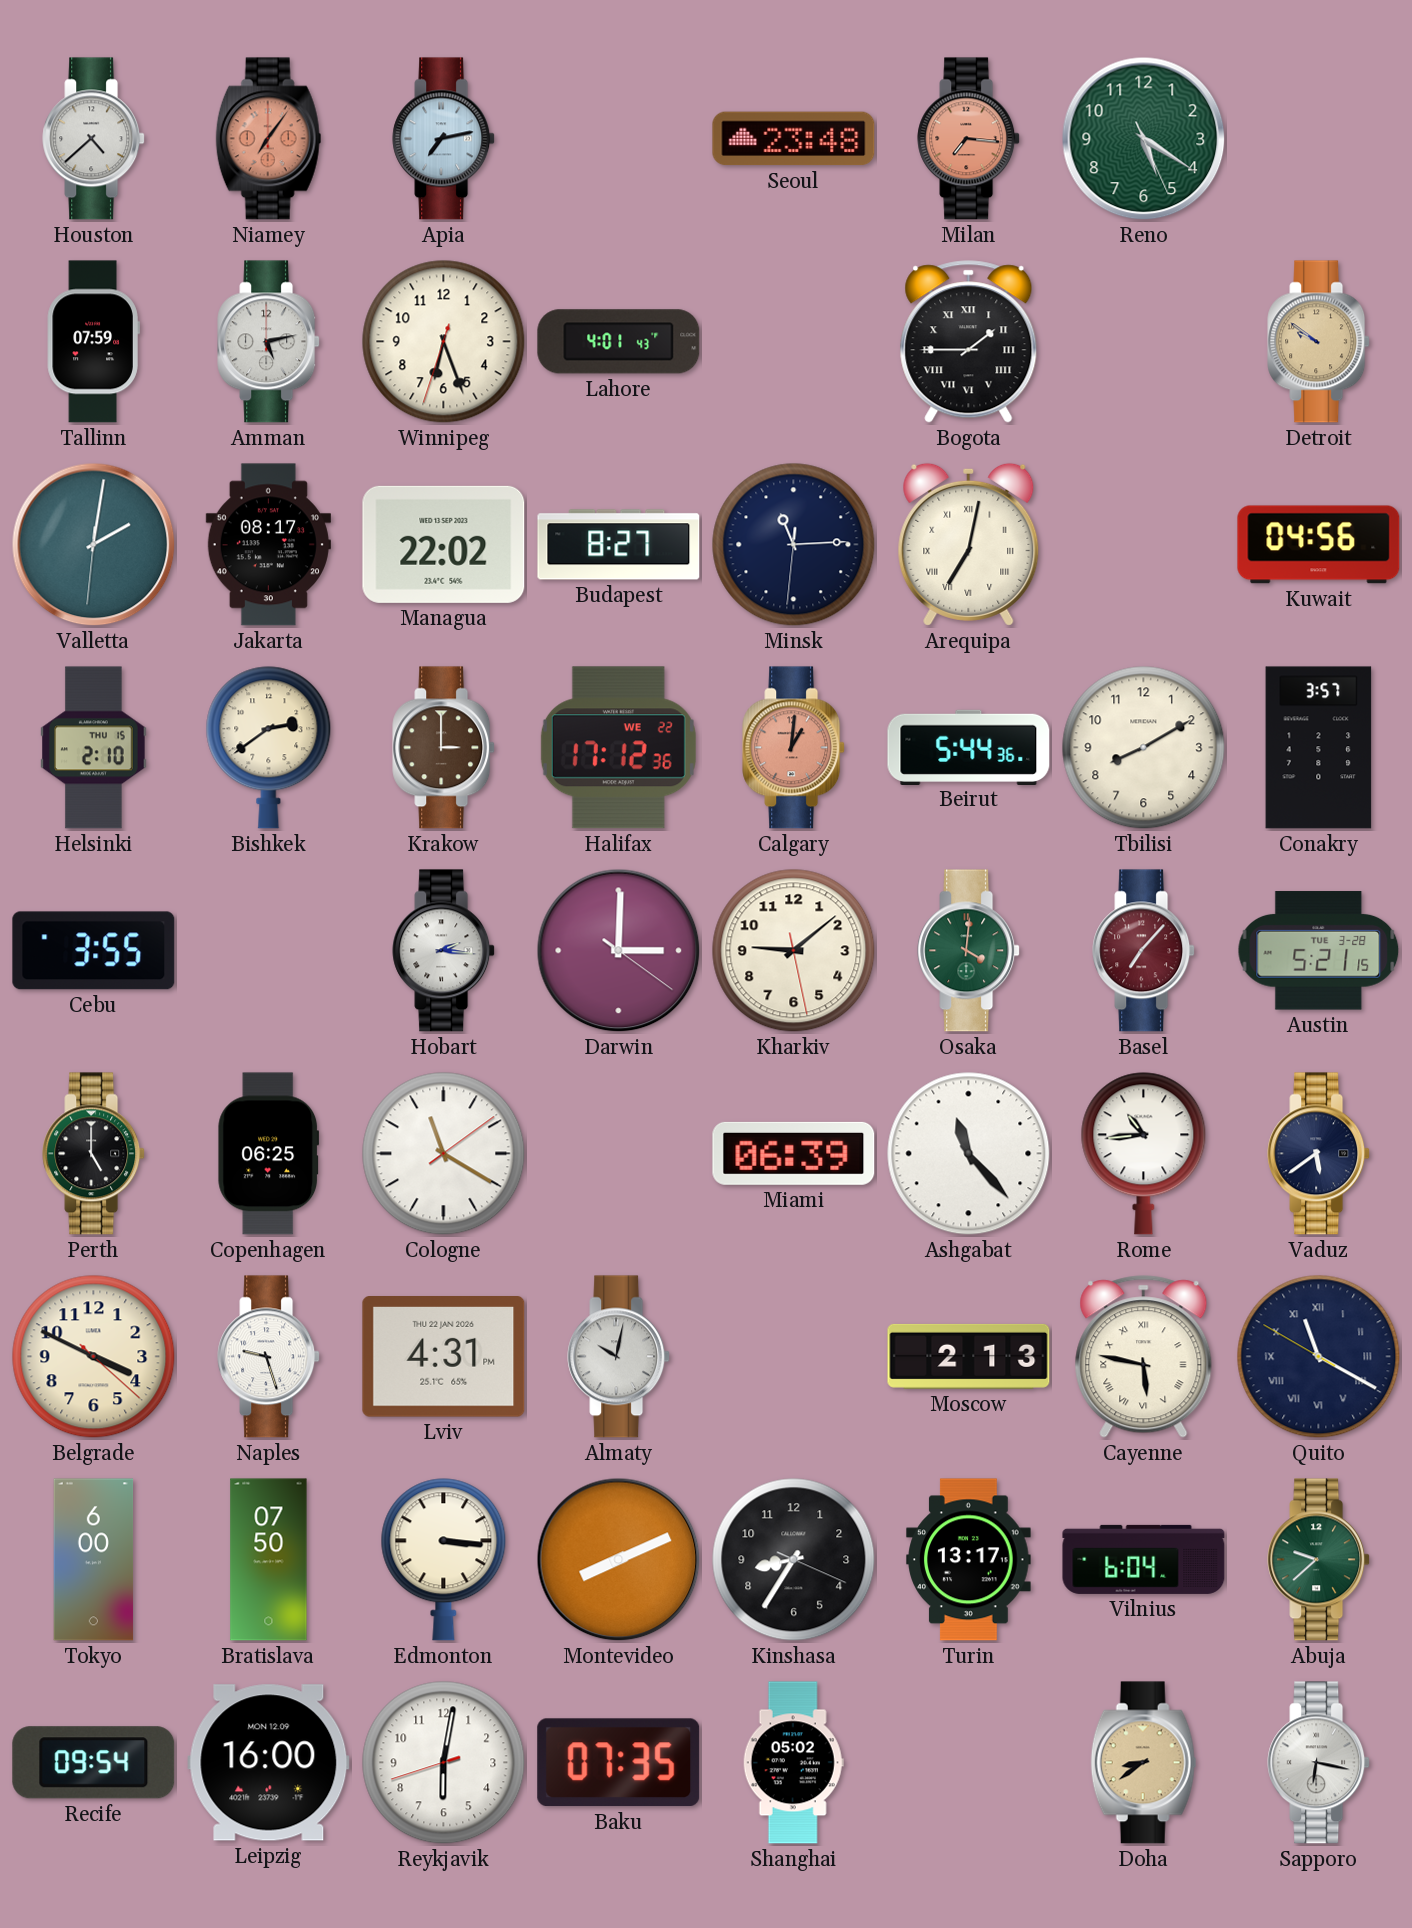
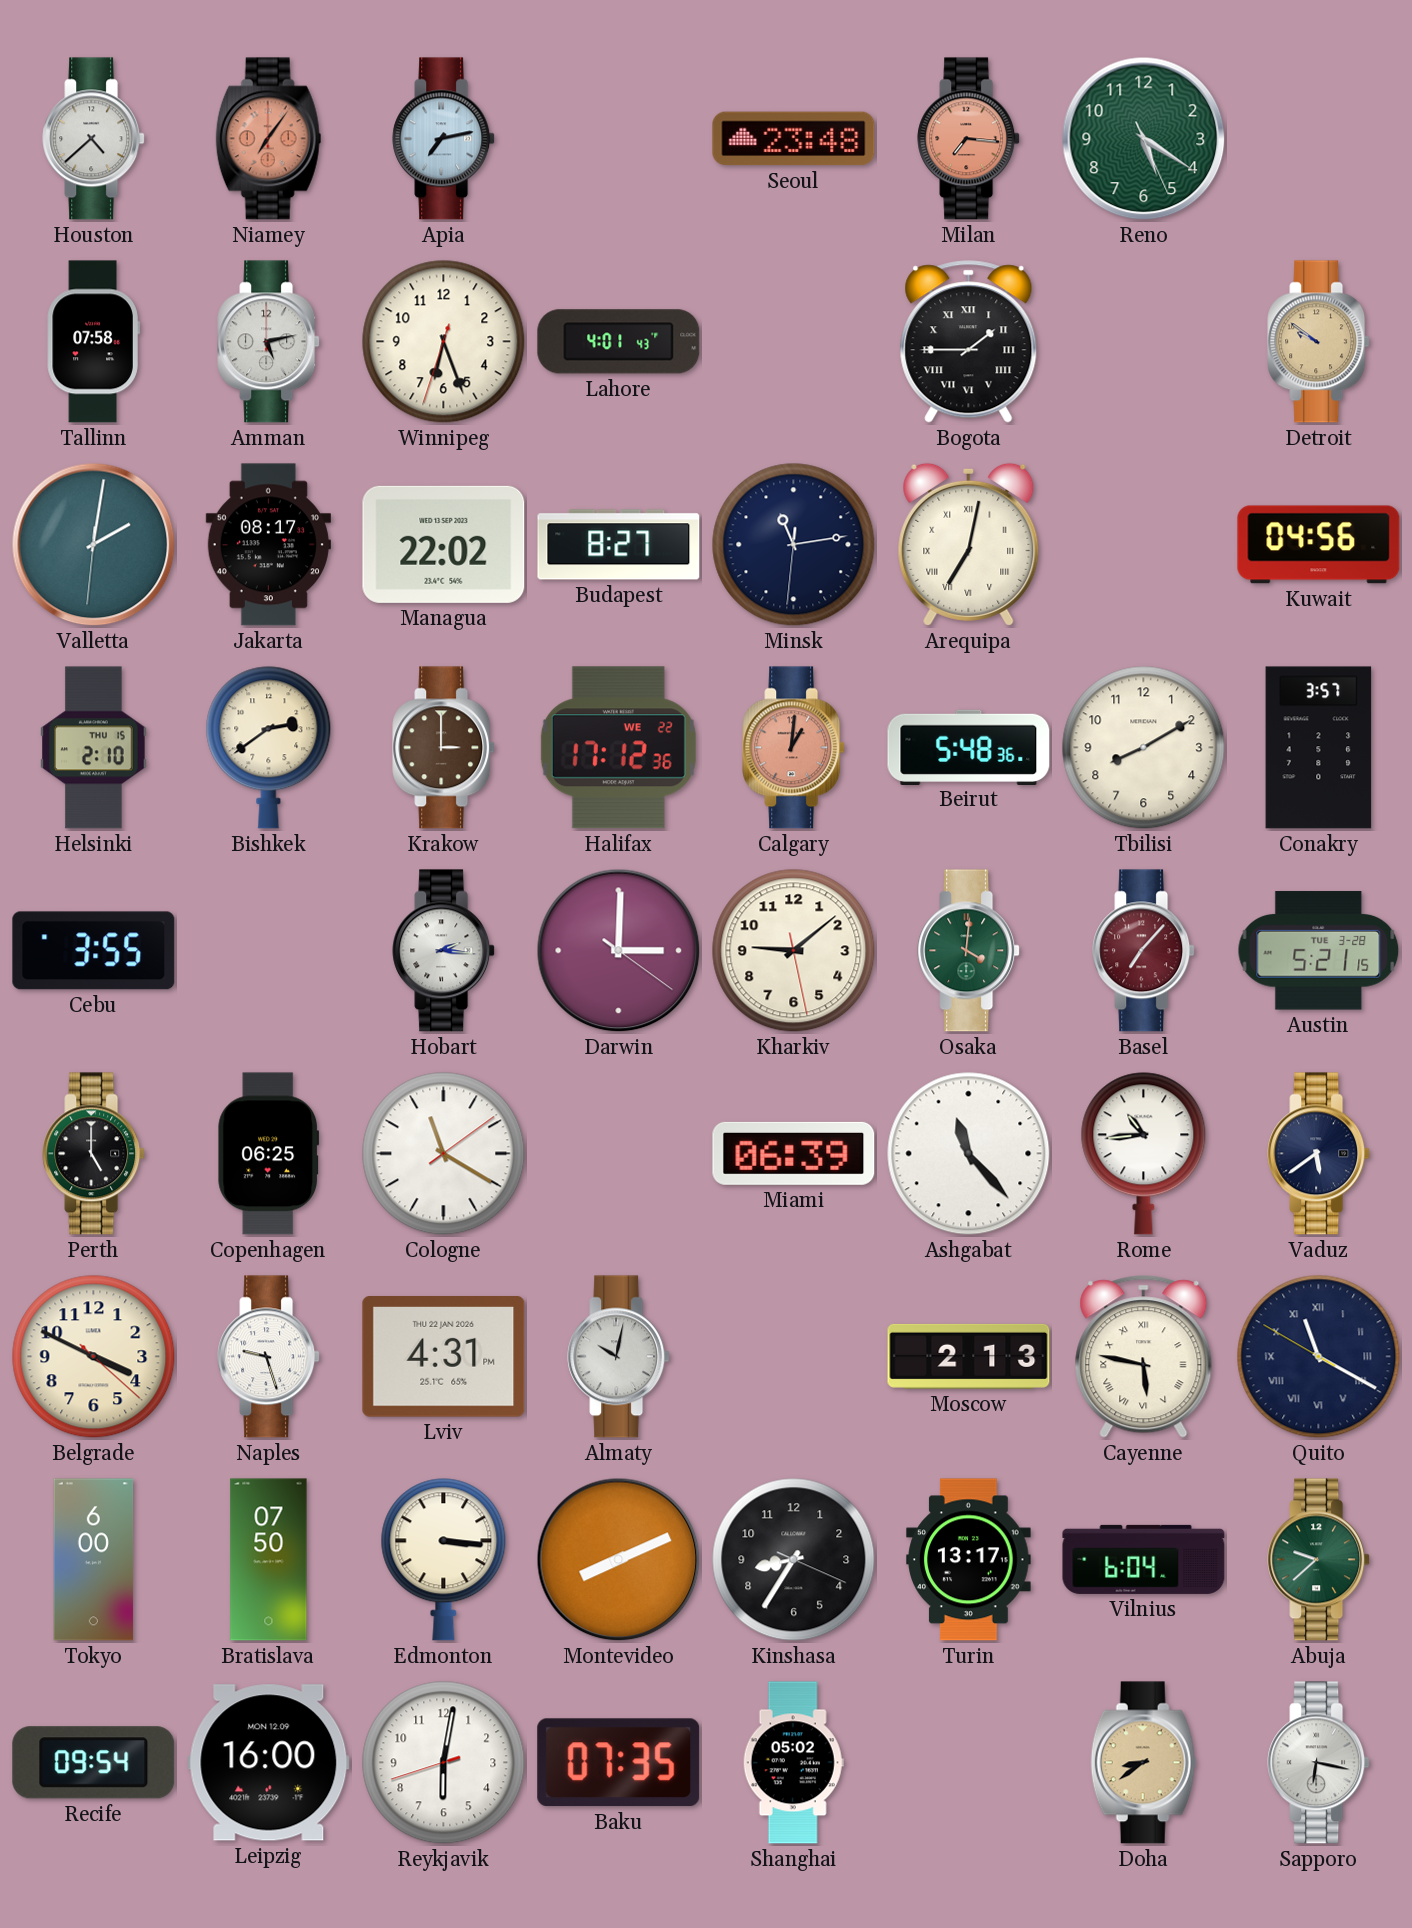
Tallinn: 07:59 -> 07:58
Minsk: 11:14 -> 11:13
Beirut: 5:44 -> 5:48
